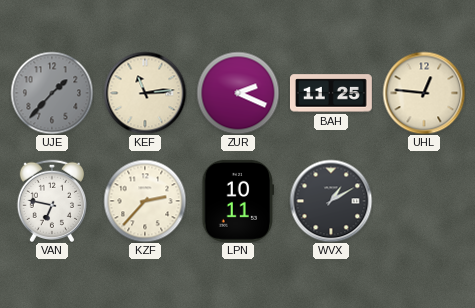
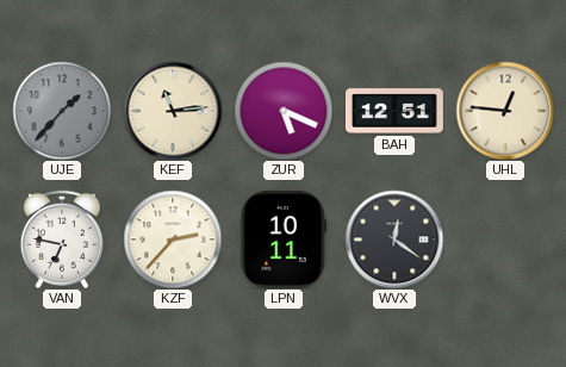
ZUR: 2:19 -> 5:19
BAH: 11:25 -> 12:51
WVX: 1:10 -> 12:21
